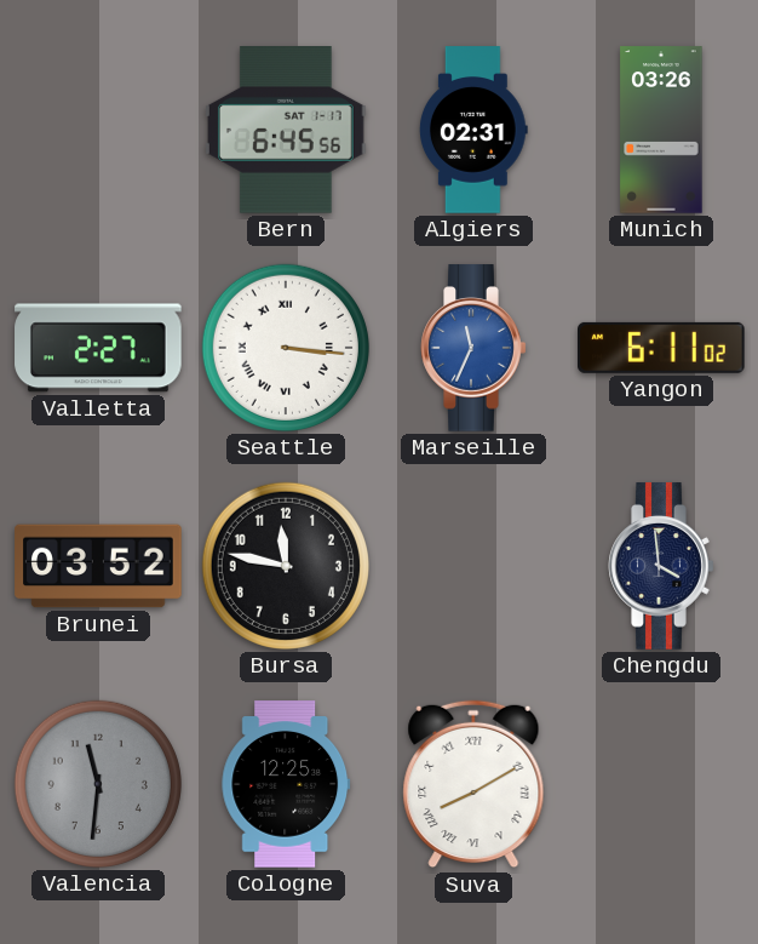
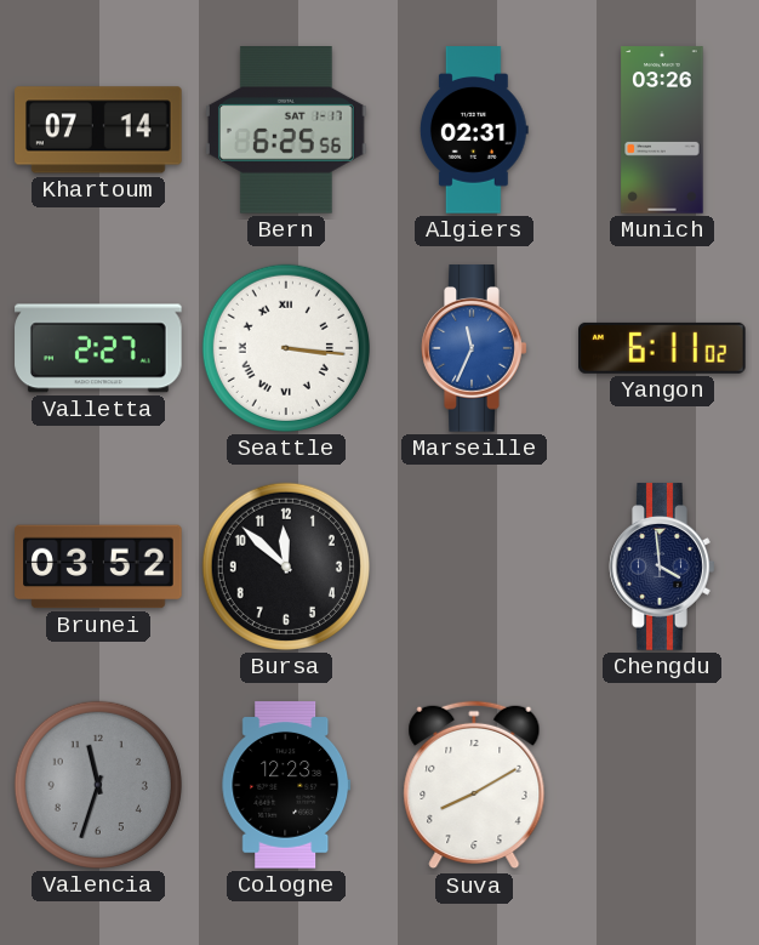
Khartoum: none -> 07:14
Bern: 6:45 -> 6:25
Bursa: 11:47 -> 11:52
Valencia: 11:31 -> 11:33
Cologne: 12:25 -> 12:23
Suva numerals: Roman -> Arabic
